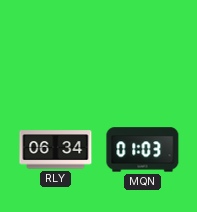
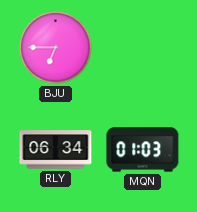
BJU: none -> 6:45
